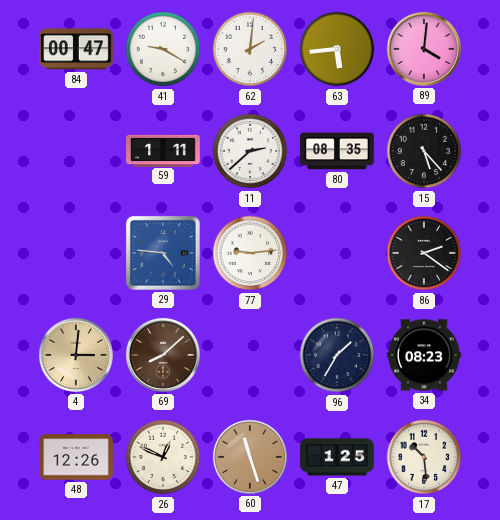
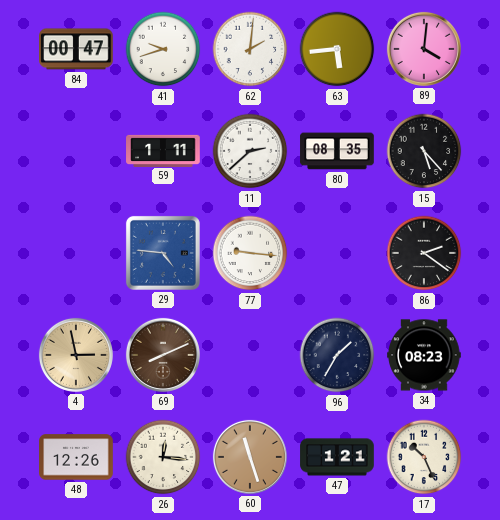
41: 9:20 -> 9:42
77: 9:14 -> 9:16
4: 3:01 -> 2:58
69: 8:08 -> 8:11
26: 12:49 -> 12:16
47: 1:25 -> 1:21
17: 10:29 -> 10:26
